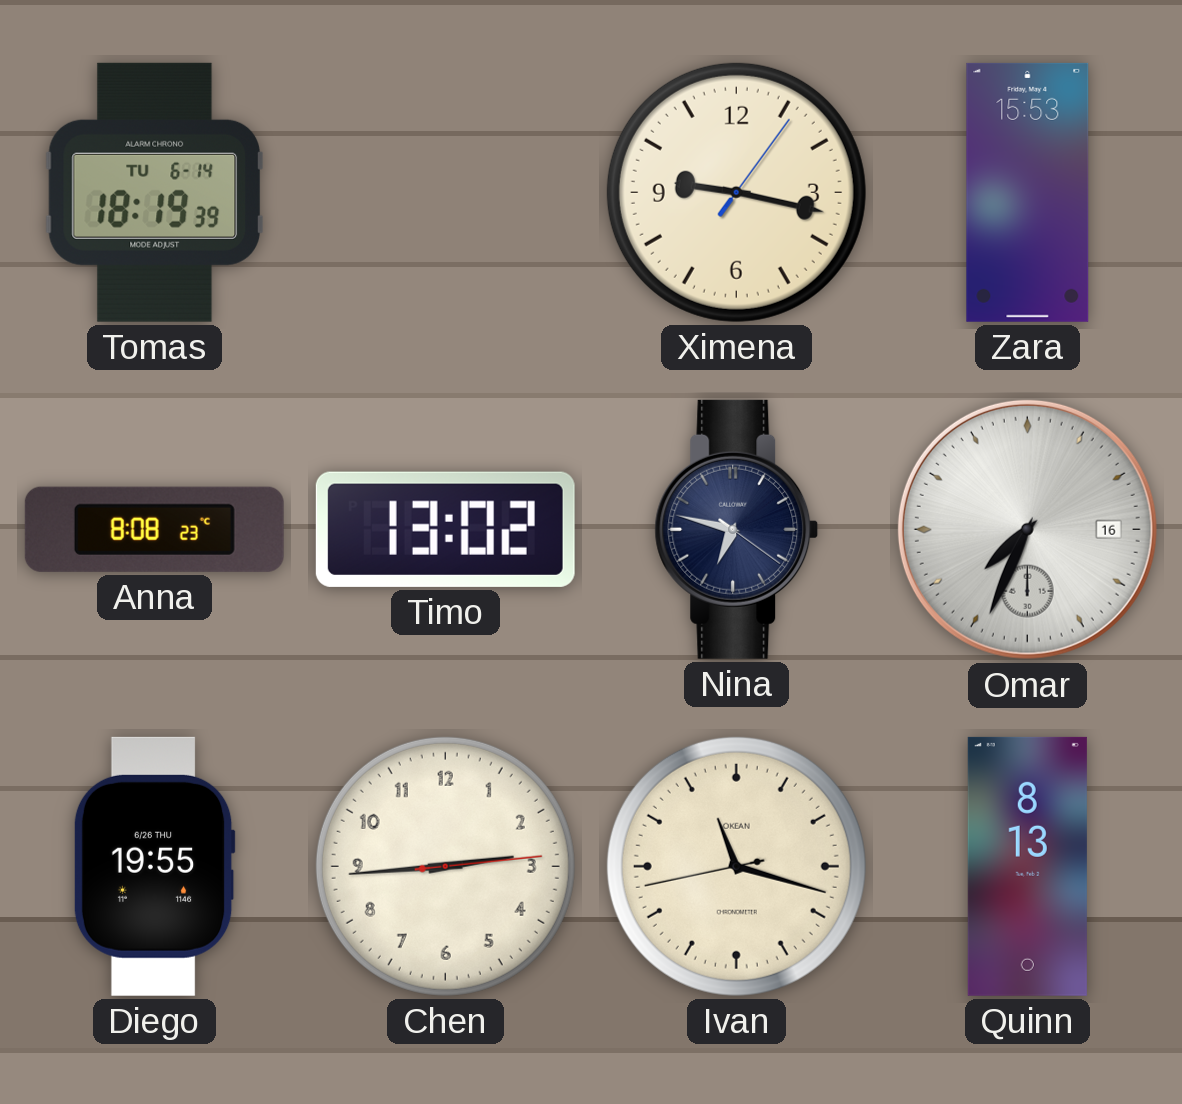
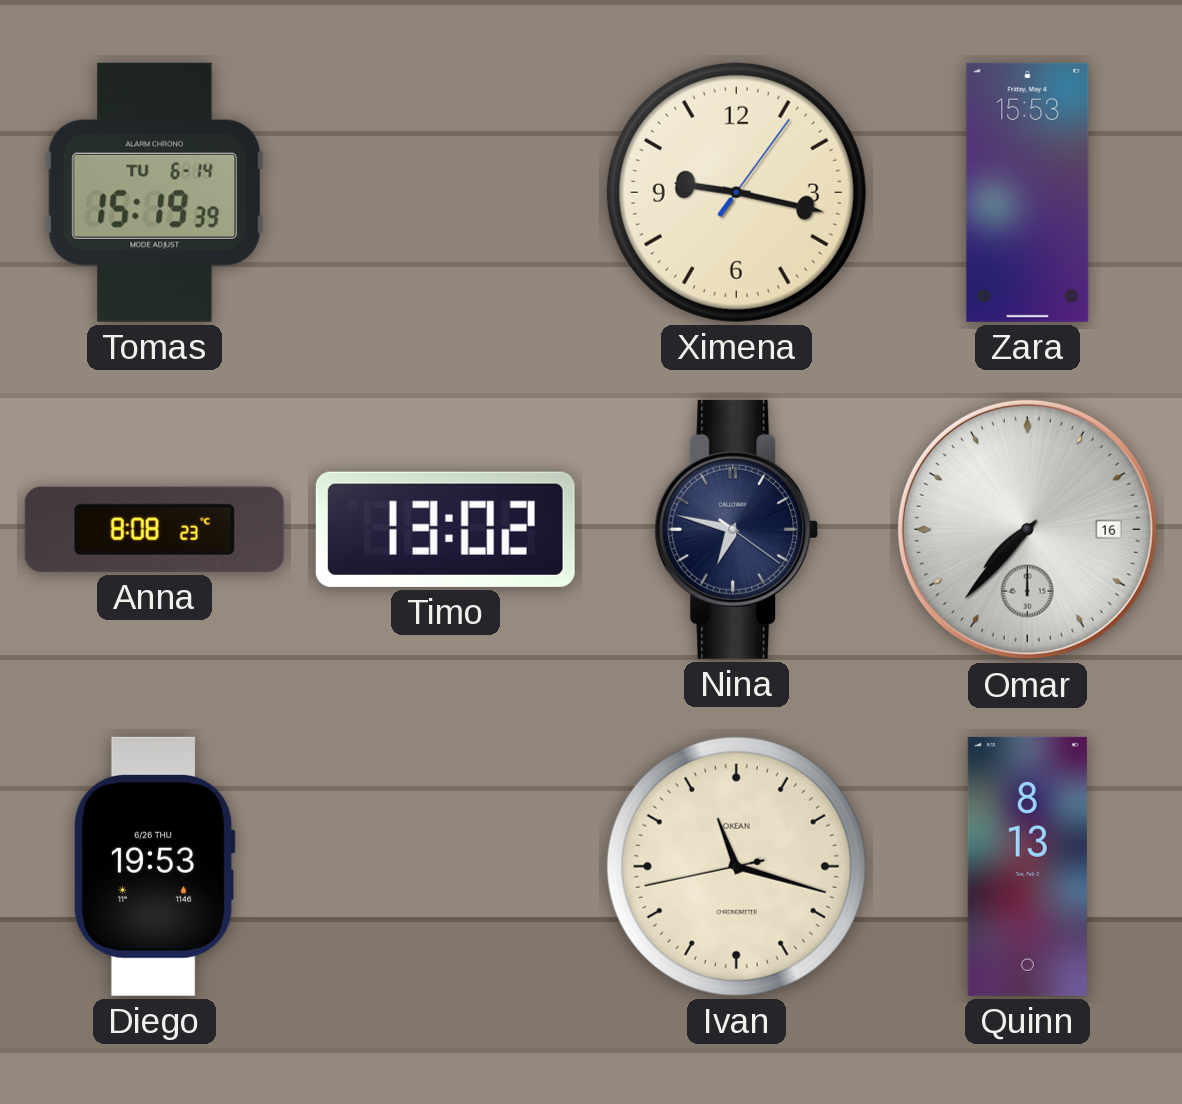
Tomas: 18:19 -> 15:19
Omar: 7:34 -> 7:37
Diego: 19:55 -> 19:53
Chen: 2:44 -> none
